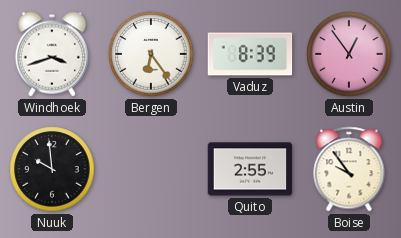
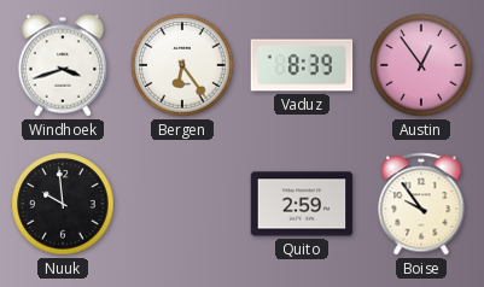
Quito: 2:55 -> 2:59
